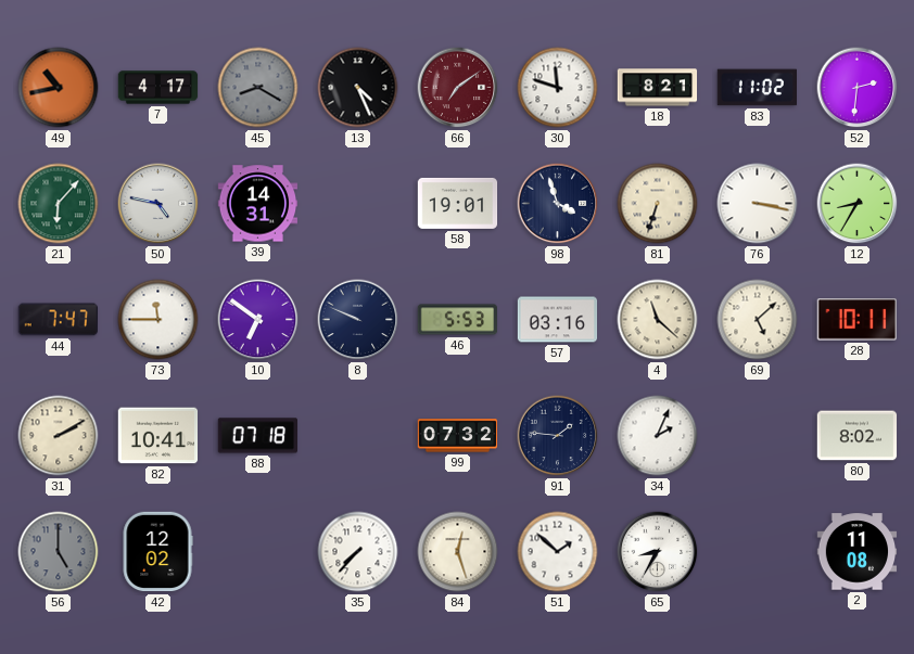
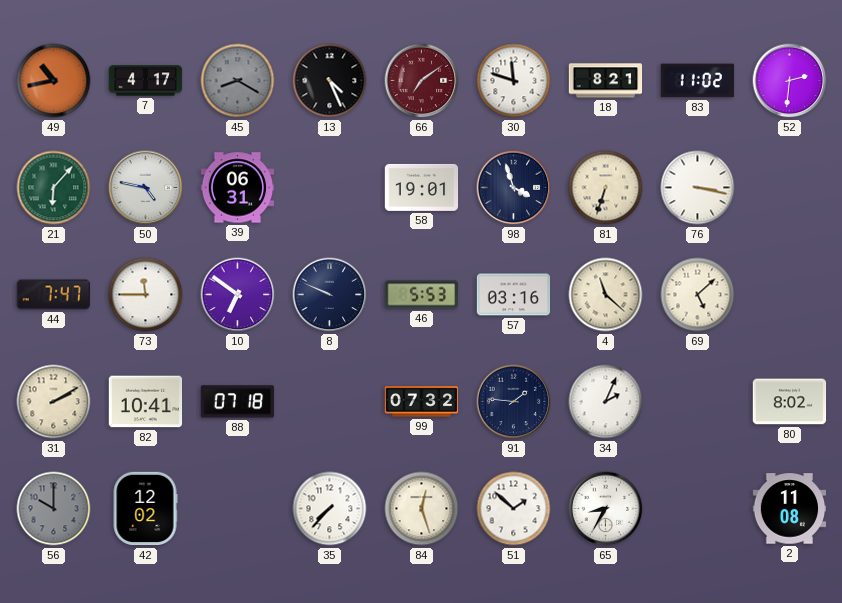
39: 14:31 -> 06:31
12: 8:35 -> none
28: 10:11 -> none
56: 5:00 -> 10:00
